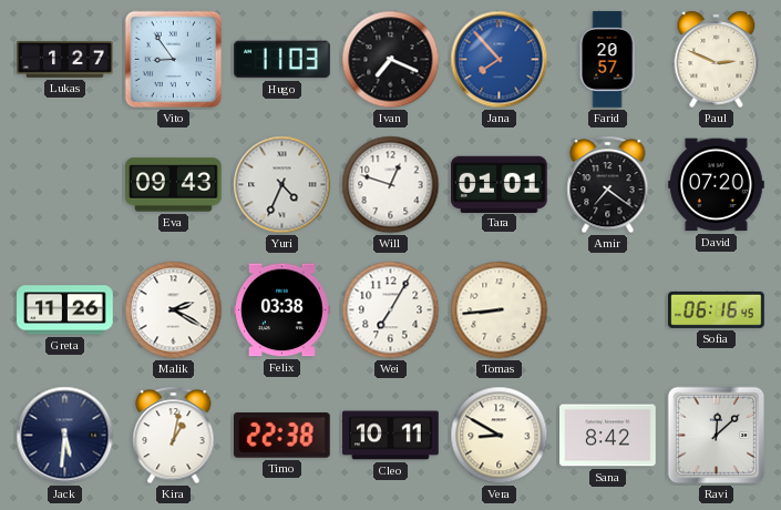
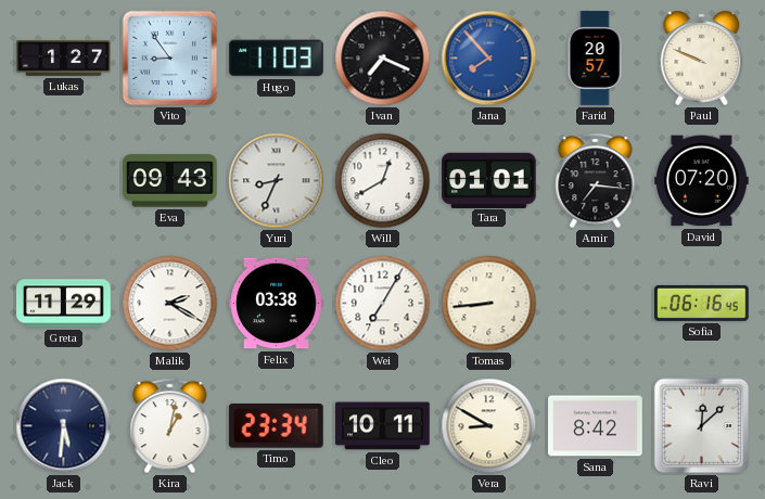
Paul: 2:49 -> 9:49
Yuri: 4:34 -> 8:34
Will: 12:48 -> 12:40
Amir: 7:21 -> 7:16
Greta: 11:26 -> 11:29
Timo: 22:38 -> 23:34
